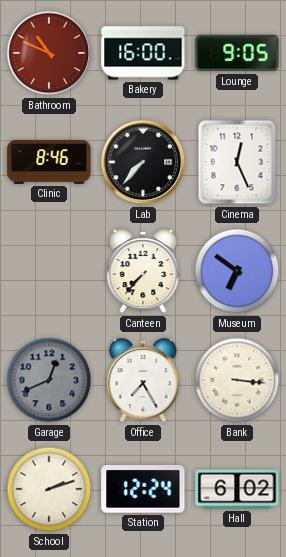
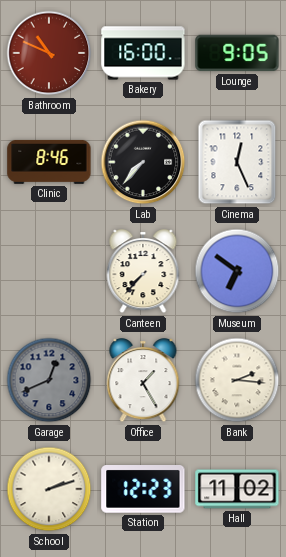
Office: 7:25 -> 1:25
Bank: 3:16 -> 2:16
Station: 12:24 -> 12:23
Hall: 6:02 -> 11:02
